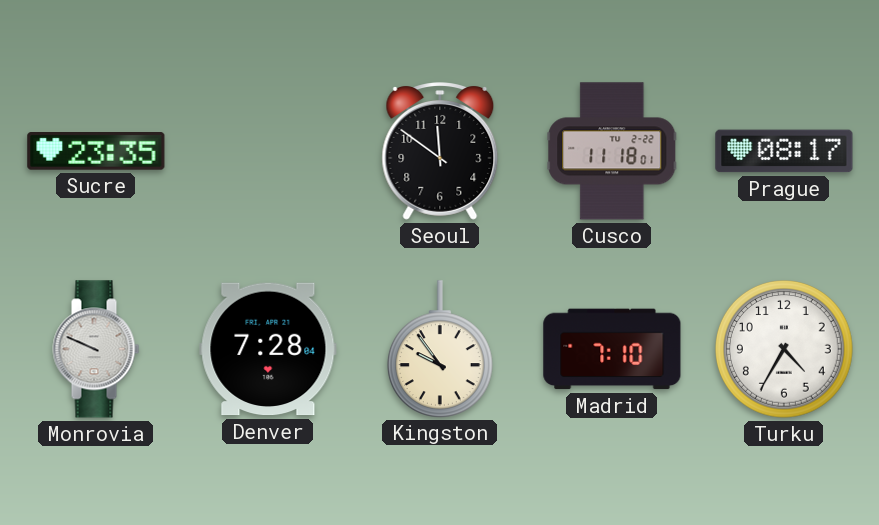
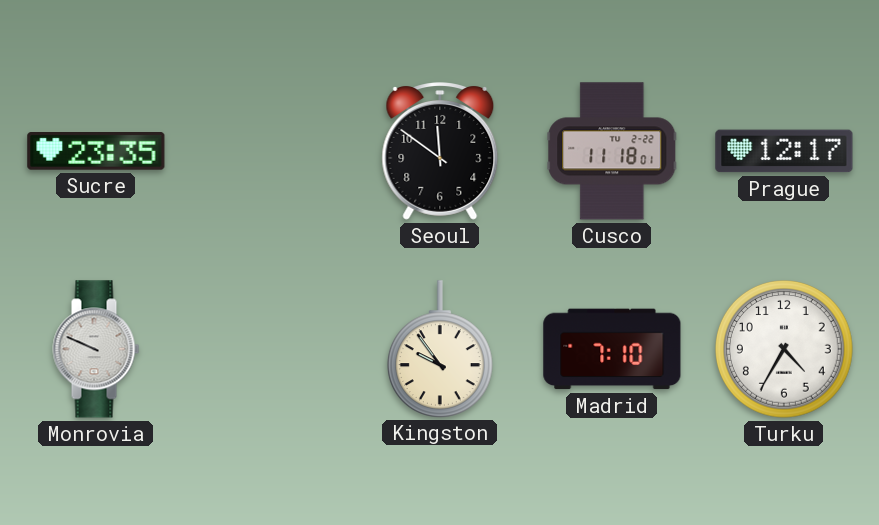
Prague: 08:17 -> 12:17
Denver: 7:28 -> none
